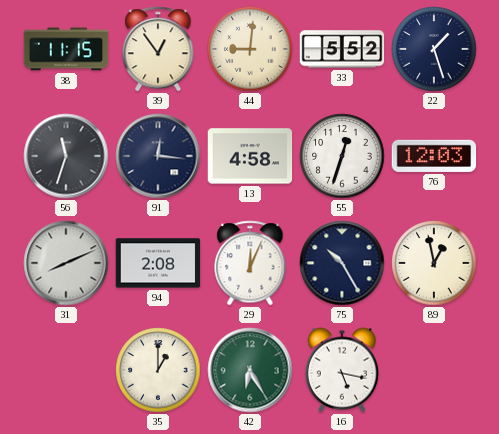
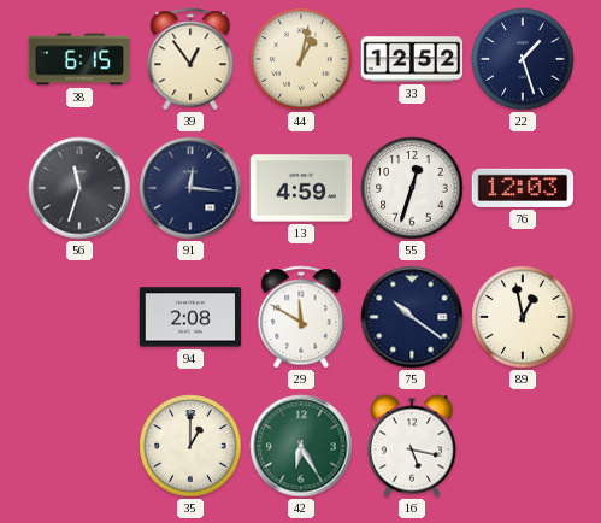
38: 11:15 -> 6:15
44: 9:01 -> 1:02
33: 5:52 -> 12:52
13: 4:58 -> 4:59
31: 8:11 -> none
29: 12:04 -> 11:50
75: 10:25 -> 10:21
